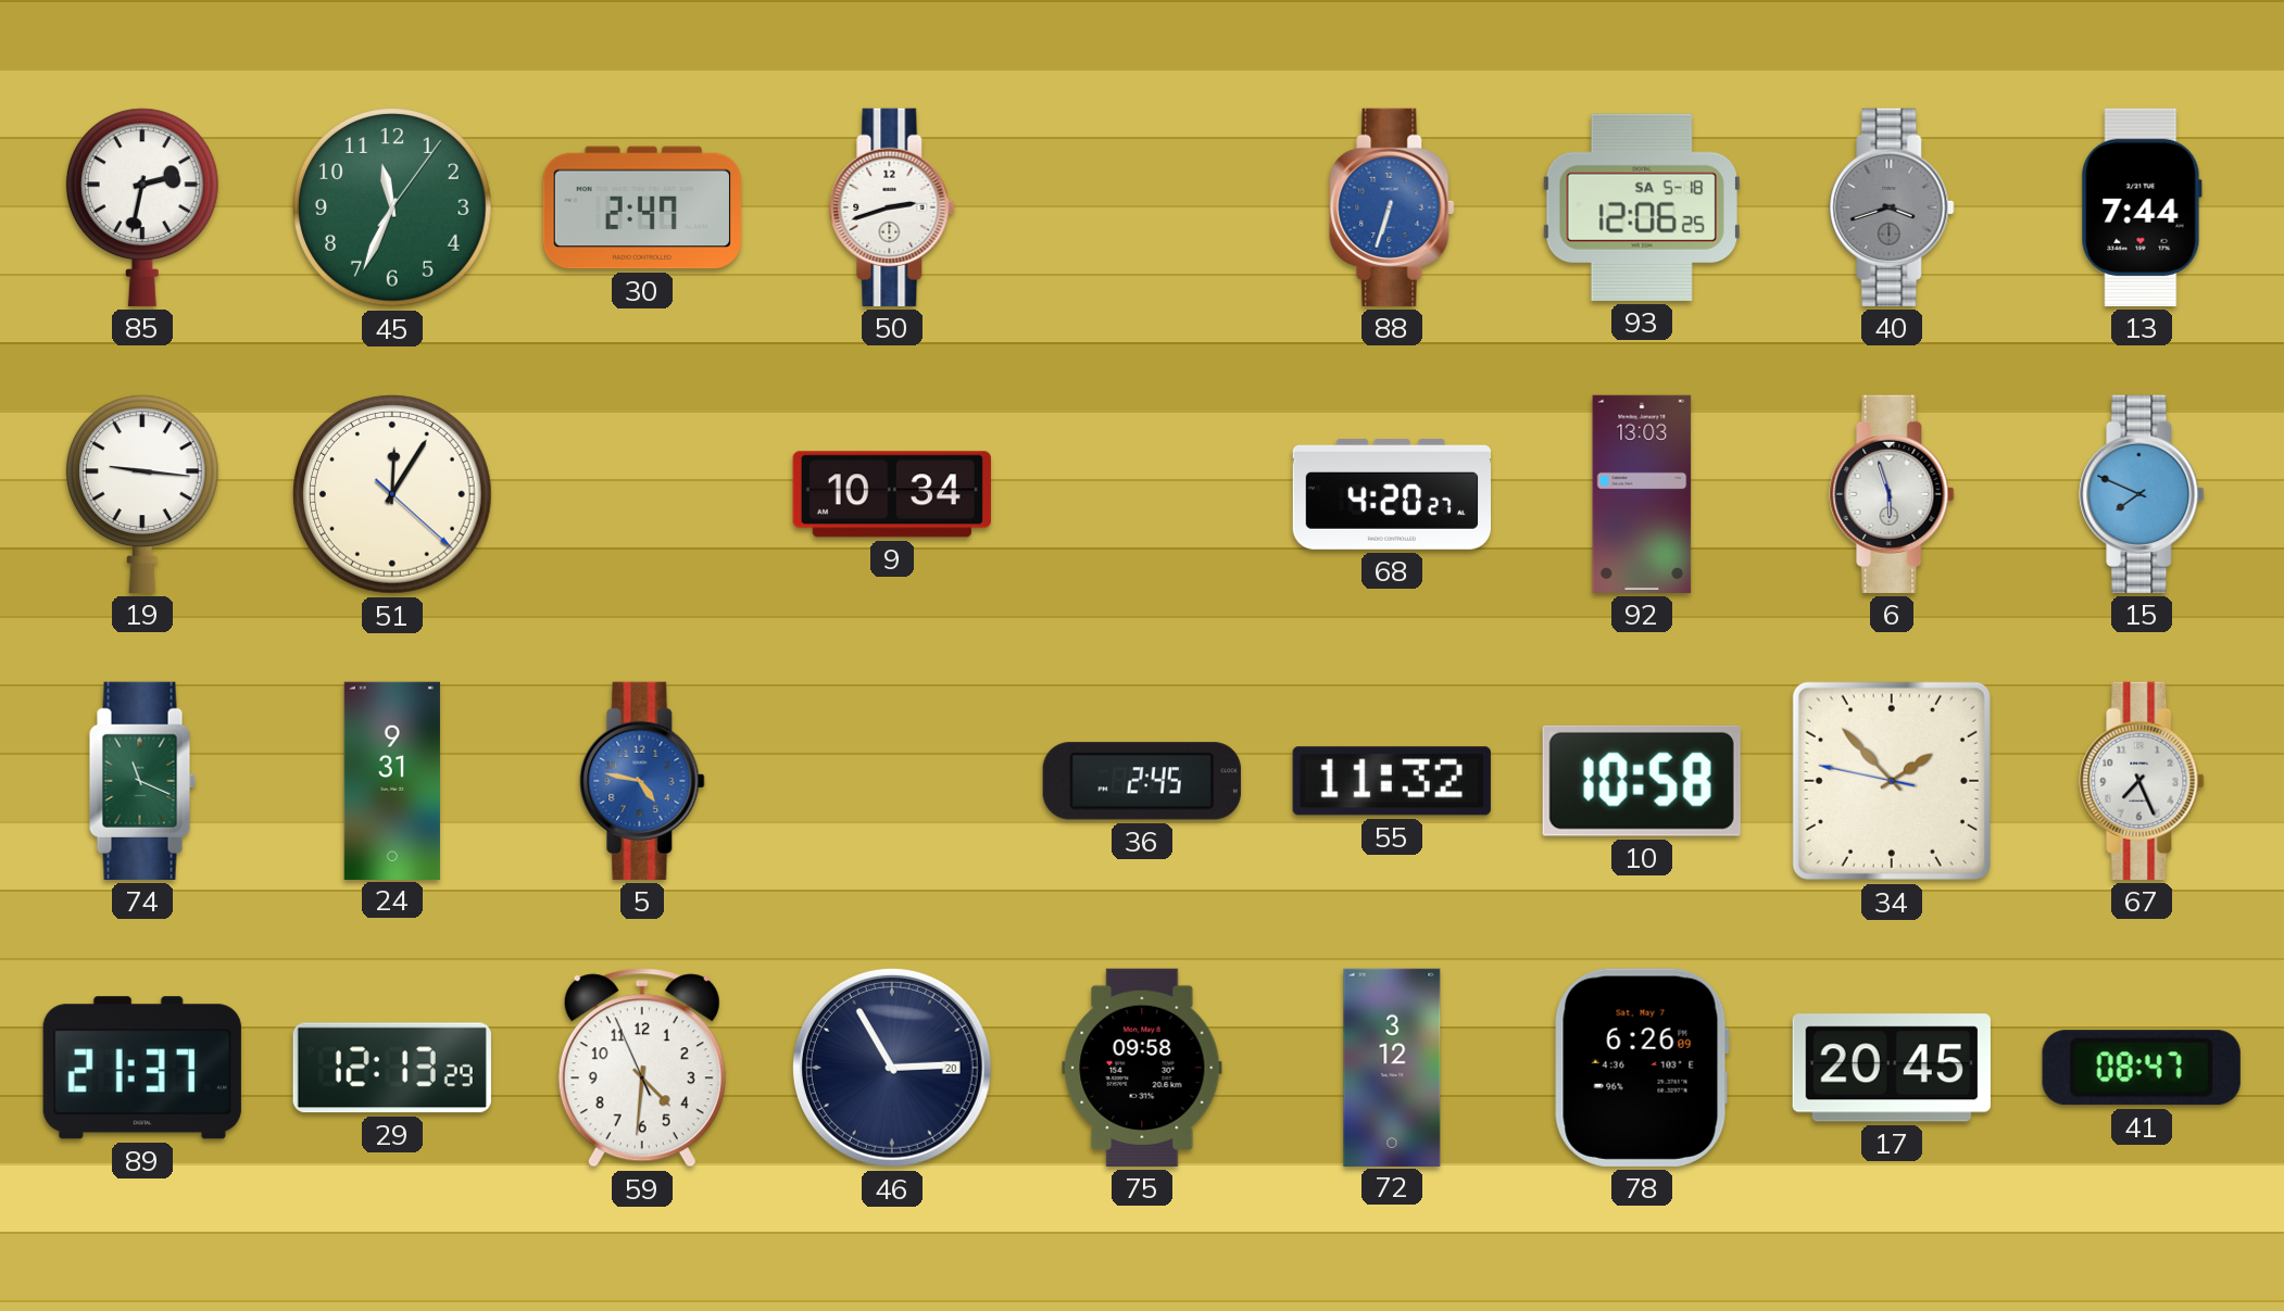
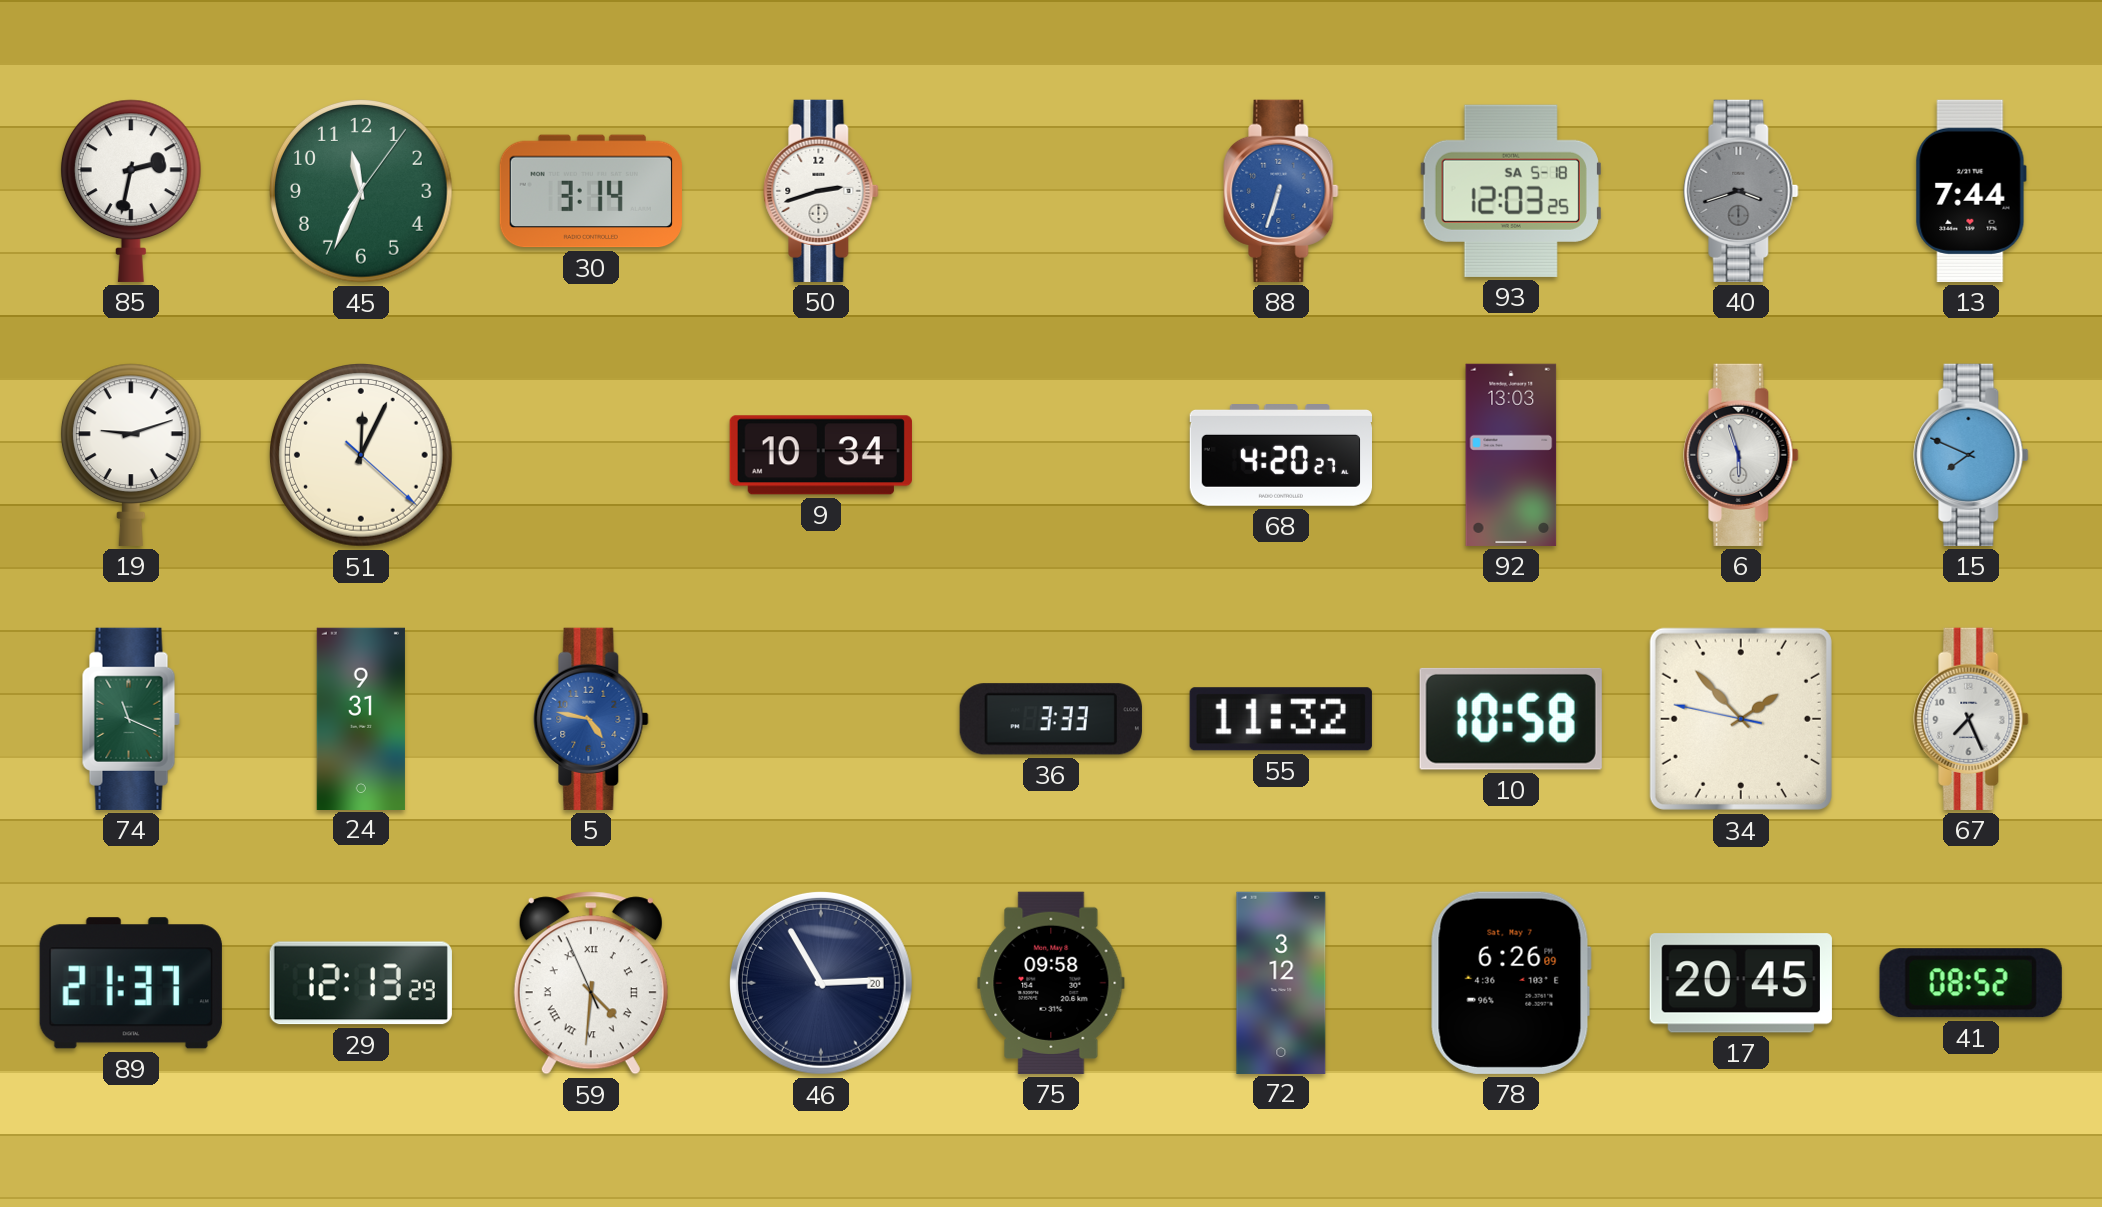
30: 2:47 -> 3:14
93: 12:06 -> 12:03
19: 9:16 -> 9:12
51: 12:05 -> 12:04
36: 2:45 -> 3:33
59 numerals: Arabic -> Roman
41: 08:47 -> 08:52
